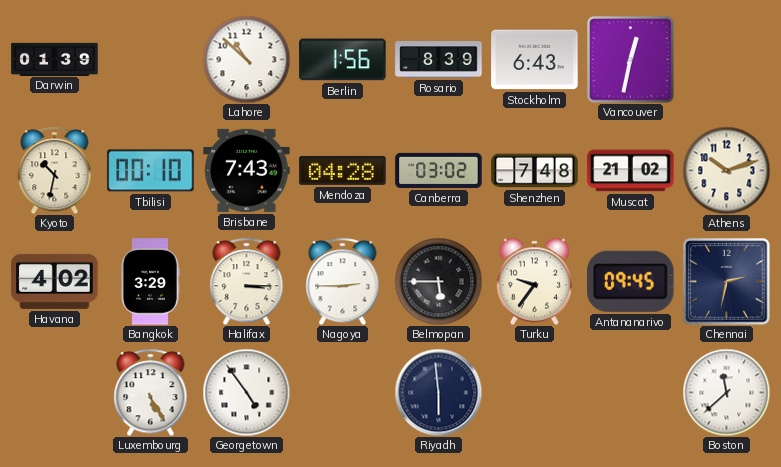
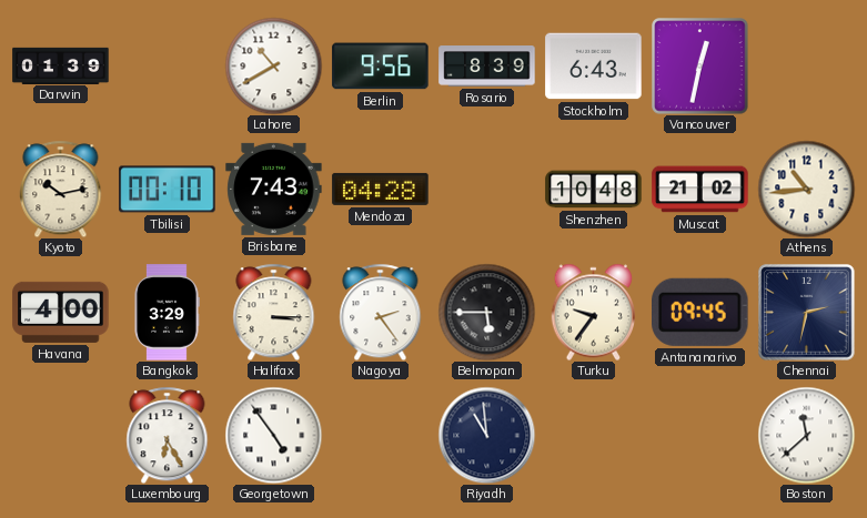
Lahore: 10:52 -> 10:40
Berlin: 1:56 -> 9:56
Kyoto: 10:32 -> 10:13
Canberra: 03:02 -> none
Shenzhen: 7:48 -> 10:48
Athens: 10:12 -> 10:44
Havana: 4:02 -> 4:00
Nagoya: 2:45 -> 2:24
Luxembourg: 5:25 -> 6:25
Riyadh: 5:59 -> 10:59
